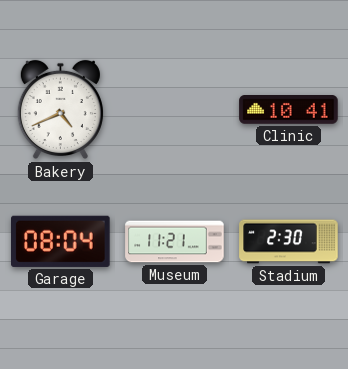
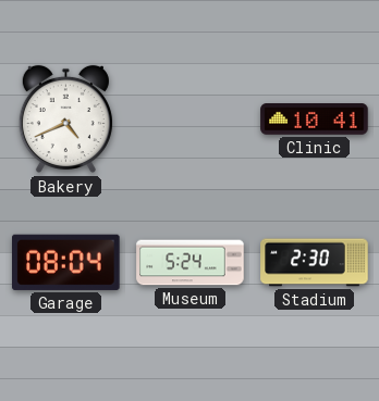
Museum: 11:21 -> 5:24
